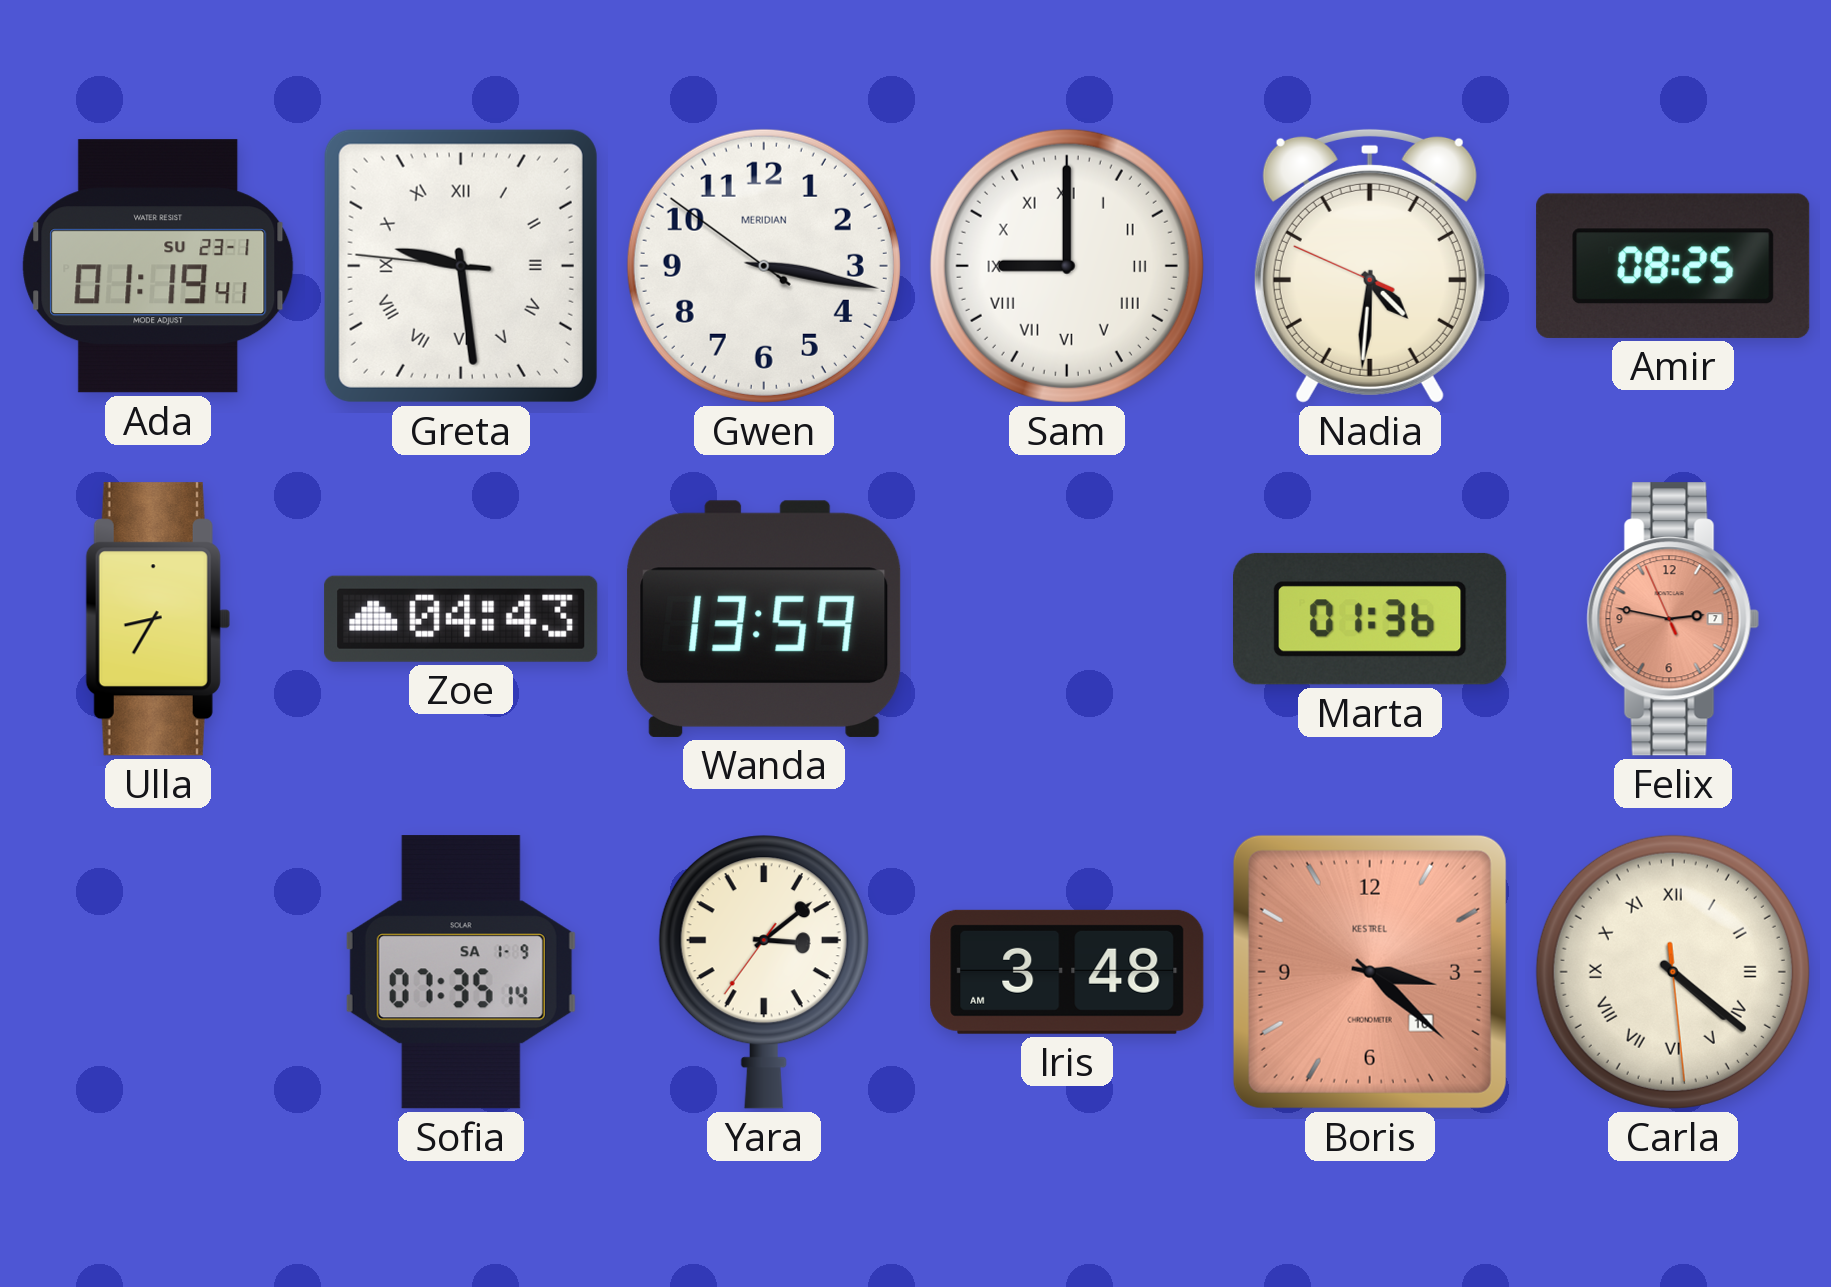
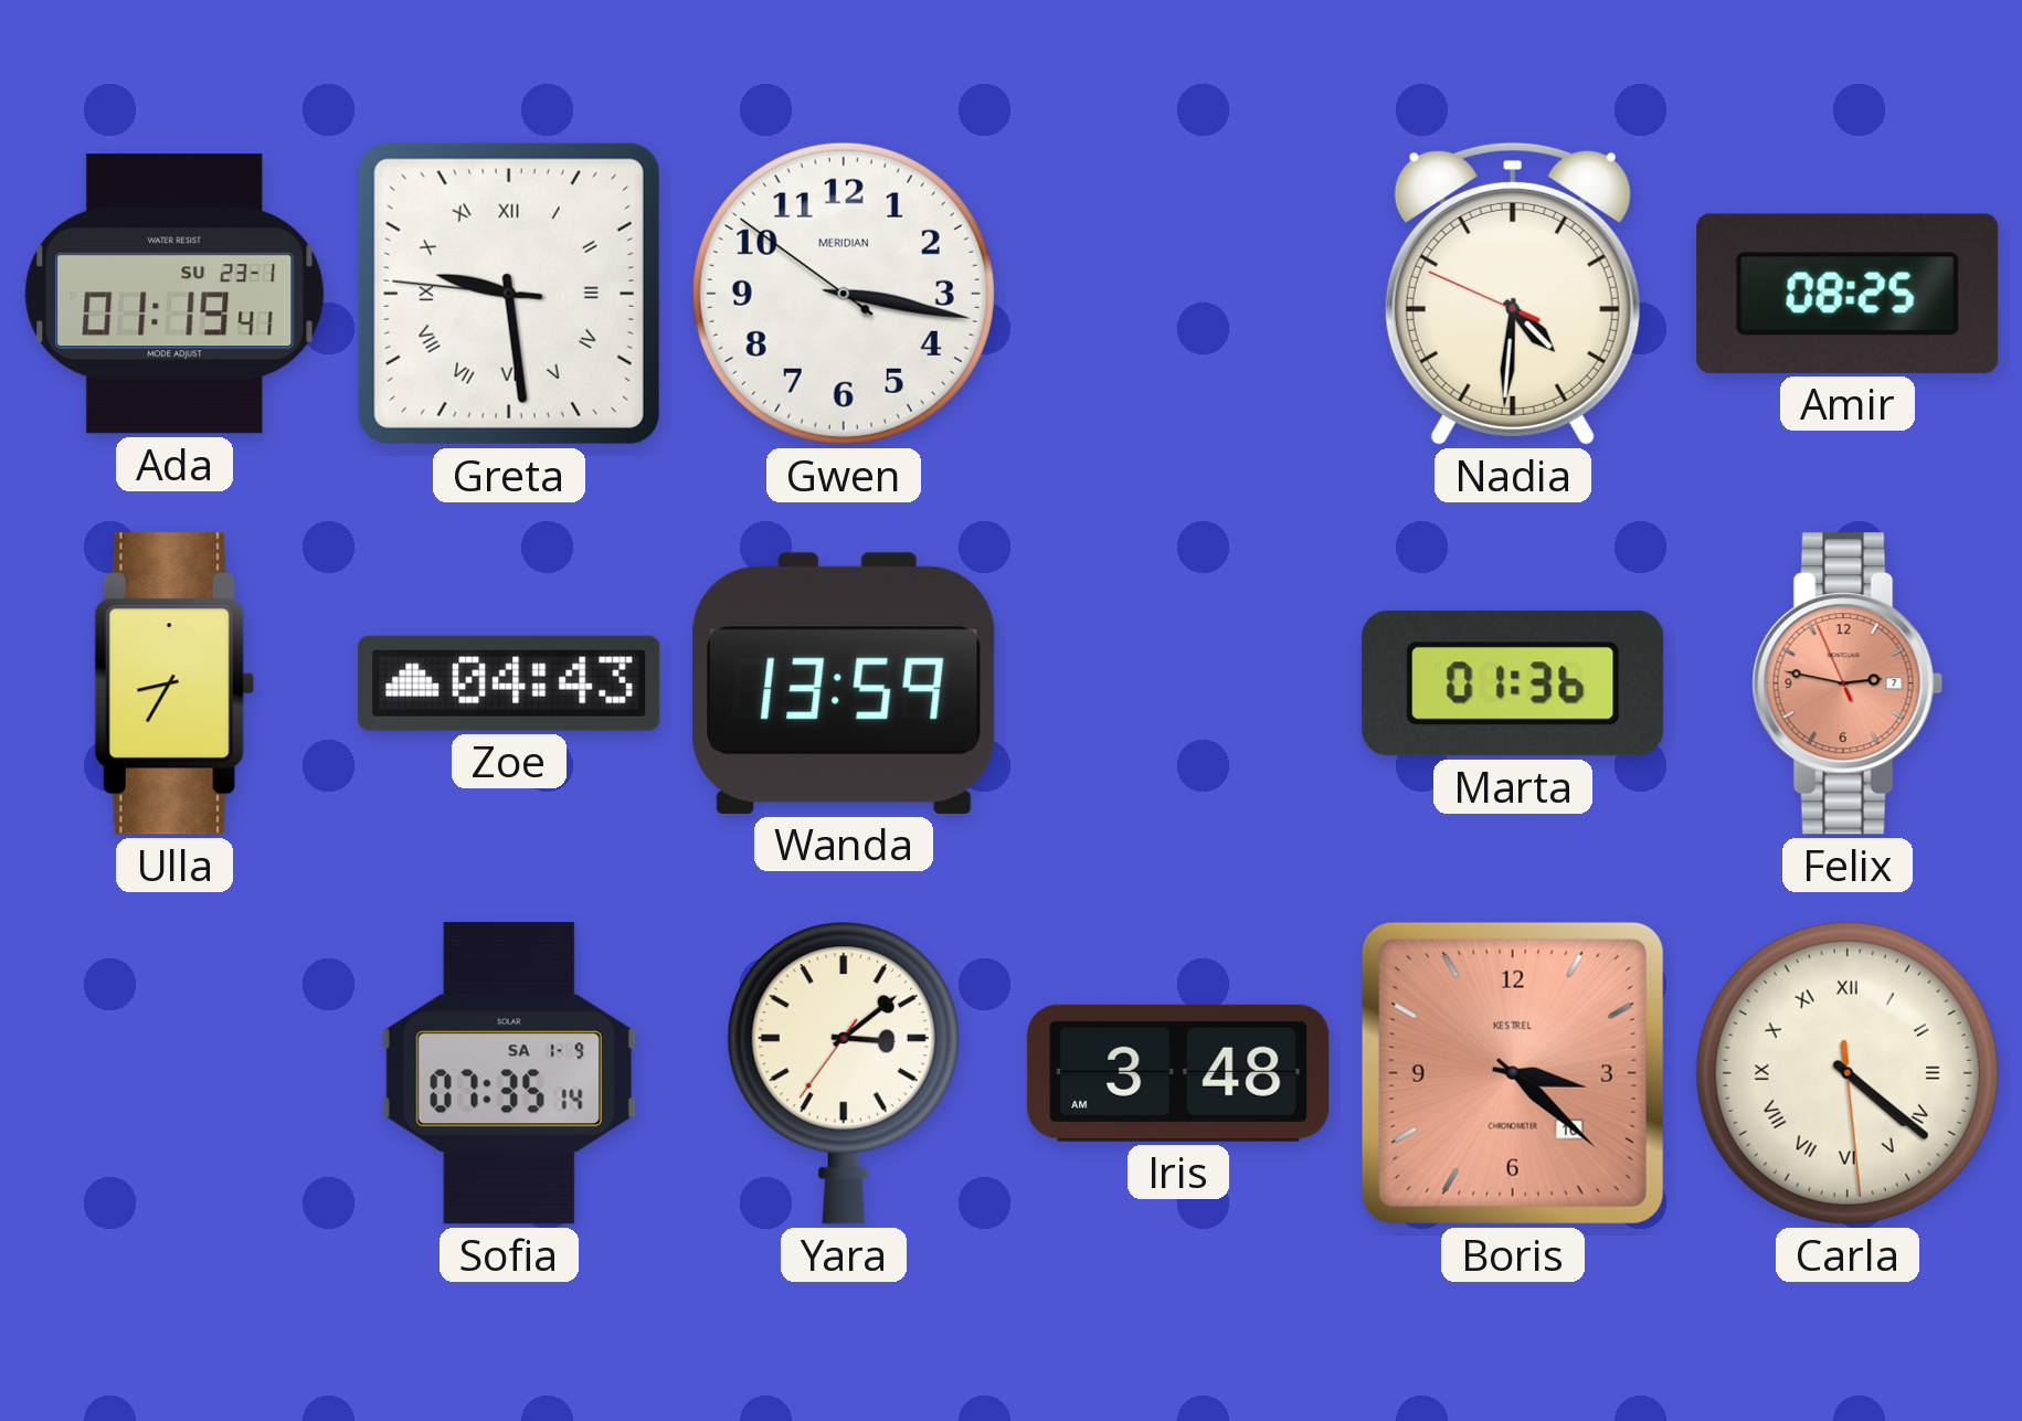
Sam: 9:00 -> none
